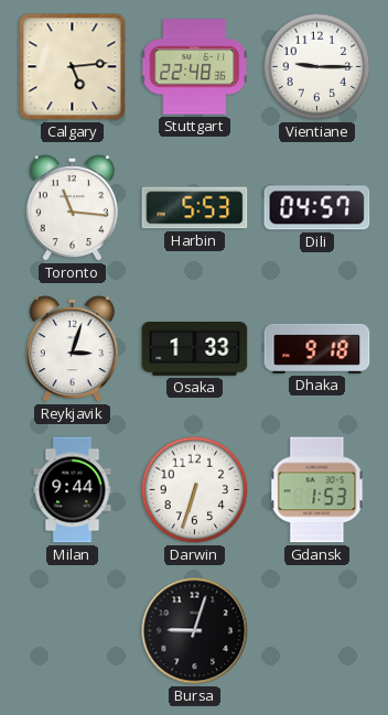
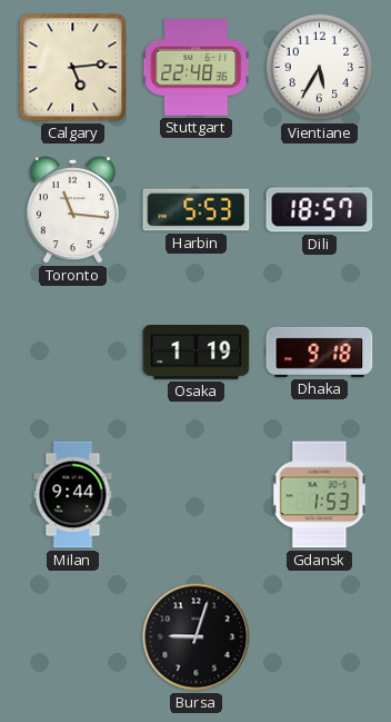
Vientiane: 9:15 -> 5:35
Dili: 04:57 -> 18:57
Reykjavik: 3:03 -> none
Osaka: 1:33 -> 1:19
Darwin: 6:33 -> none
